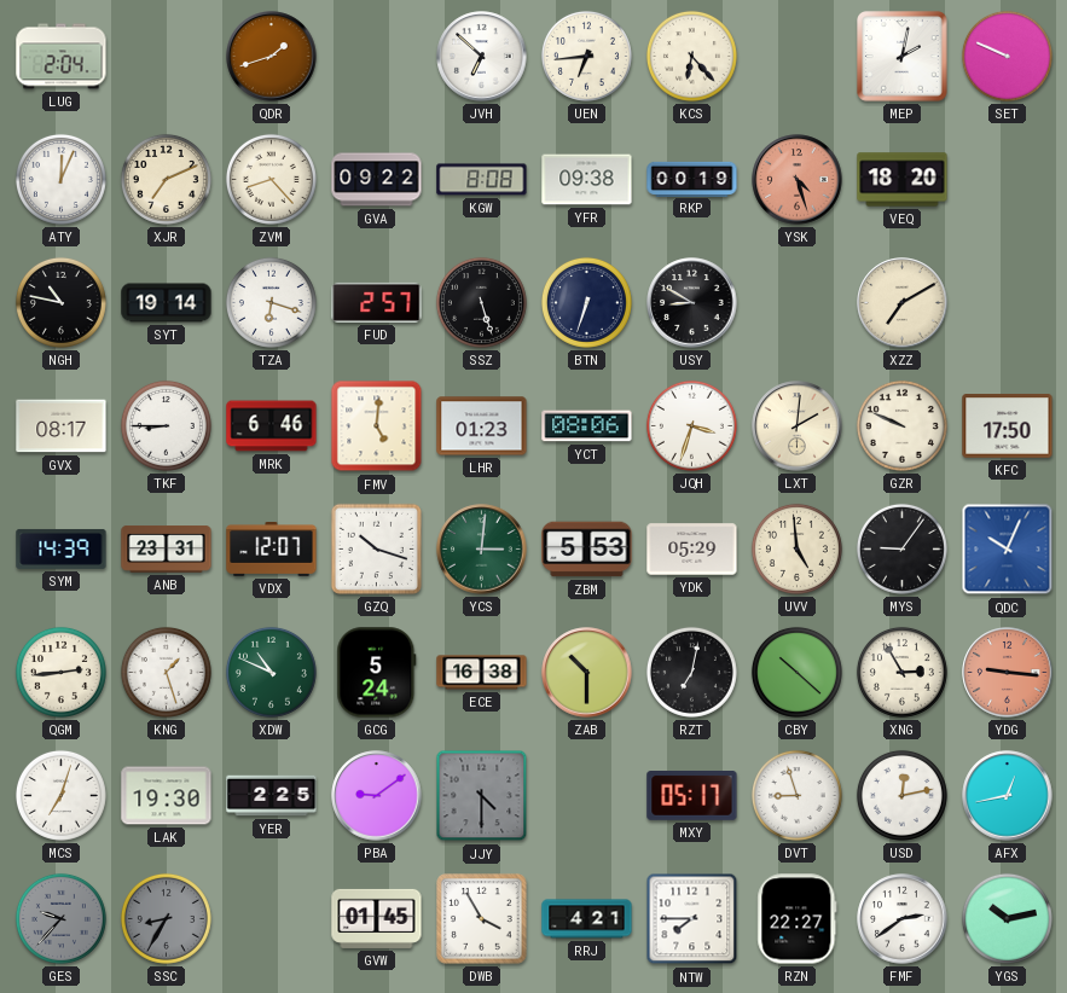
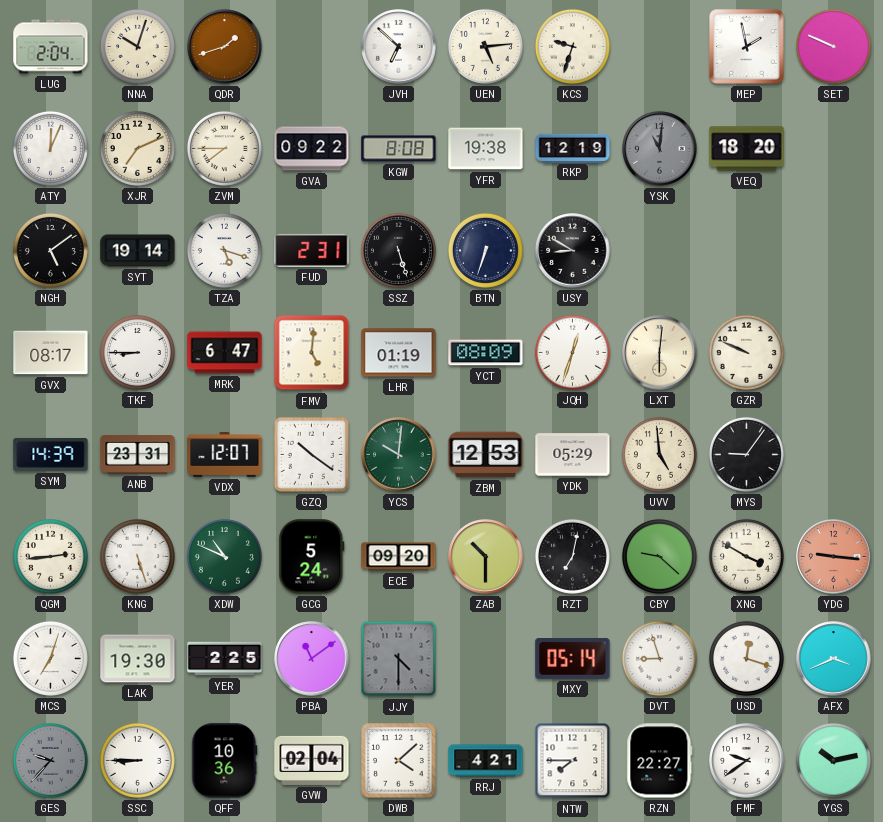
NNA: none -> 10:03
UEN: 6:44 -> 5:14
KCS: 6:23 -> 9:33
MEP: 2:02 -> 1:58
ZVM: 8:23 -> 7:45
YFR: 09:38 -> 19:38
RKP: 00:19 -> 12:19
YSK: 4:27 -> 11:01
YSK dial: salmon -> grey
NGH: 10:47 -> 5:09
TZA: 6:18 -> 5:18
FUD: 2:57 -> 2:31
XZZ: 7:10 -> none
MRK: 6:46 -> 6:47
LHR: 01:23 -> 01:19
YCT: 08:06 -> 08:09
JQH: 3:33 -> 12:33
LXT: 2:01 -> 6:01
KFC: 17:50 -> none
GZQ: 10:18 -> 10:21
YCS: 3:01 -> 10:01
ZBM: 5:53 -> 12:53
QDC: 10:04 -> none
KNG: 1:27 -> 5:27
ECE: 16:38 -> 09:20
CBY: 10:22 -> 9:22
XNG: 2:55 -> 3:50
PBA: 9:09 -> 11:09
MXY: 05:17 -> 05:14
USD: 12:13 -> 12:18
AFX: 12:43 -> 3:41
SSC: 8:35 -> 8:45
SSC dial: grey -> white
QFF: none -> 10:36
GVW: 01:45 -> 02:04
DWB: 3:55 -> 4:08
FMF: 2:39 -> 9:39
